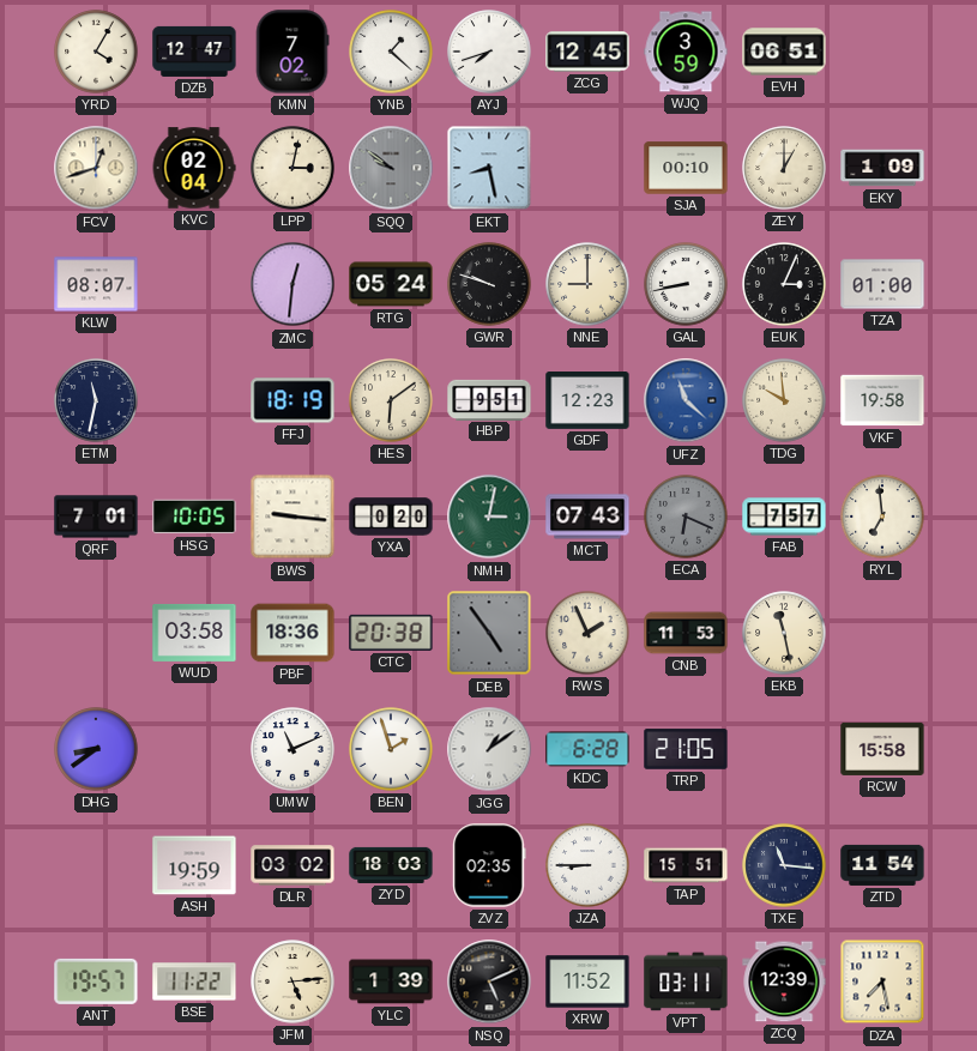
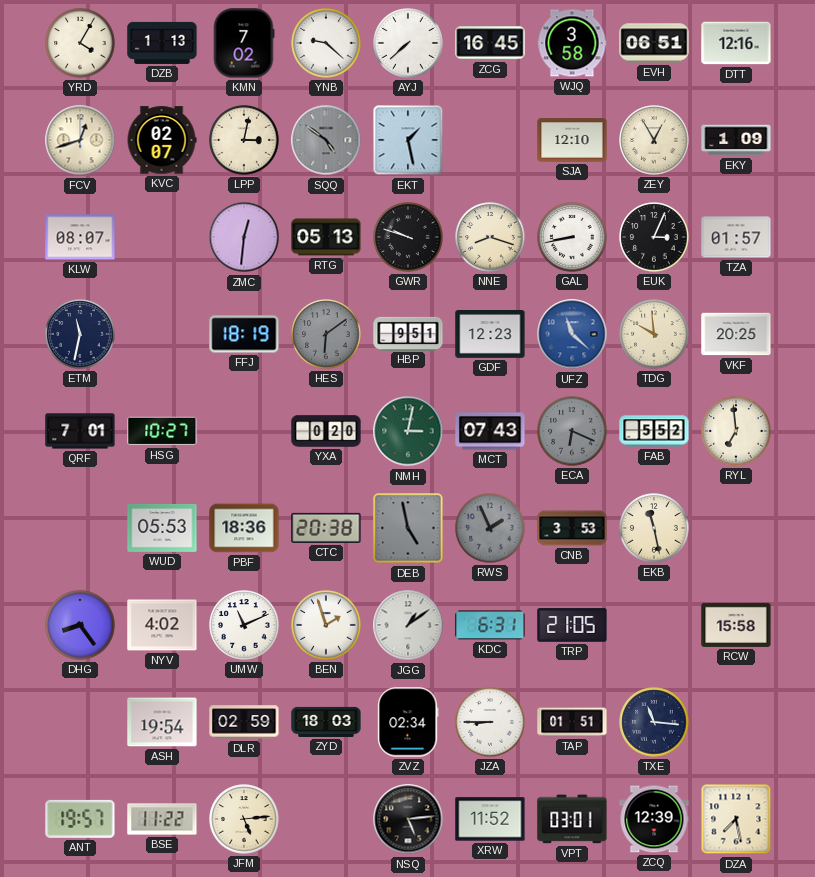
DZB: 12:47 -> 1:13
YNB: 1:22 -> 9:22
AYJ: 7:42 -> 7:38
ZCG: 12:45 -> 16:45
WJQ: 3:59 -> 3:58
DTT: none -> 12:16
KVC: 02:04 -> 02:07
SQQ: 9:51 -> 4:51
EKT: 8:28 -> 1:28
SJA: 00:10 -> 12:10
ZEY: 1:00 -> 12:55
RTG: 05:24 -> 05:13
NNE: 9:00 -> 8:18
TZA: 01:00 -> 01:57
HES dial: cream -> grey
VKF: 19:58 -> 20:25
HSG: 10:05 -> 10:27
BWS: 9:16 -> none
FAB: 7:57 -> 5:52
WUD: 03:58 -> 05:53
DEB: 4:54 -> 4:58
RWS dial: cream -> grey
CNB: 11:53 -> 3:53
DHG: 8:39 -> 8:24
NYV: none -> 4:02
KDC: 6:28 -> 6:31
ASH: 19:59 -> 19:54
DLR: 03:02 -> 02:59
ZVZ: 02:35 -> 02:34
TAP: 15:51 -> 01:51
ZTD: 11:54 -> none
YLC: 1:39 -> none
NSQ: 5:11 -> 5:14
VPT: 03:11 -> 03:01
